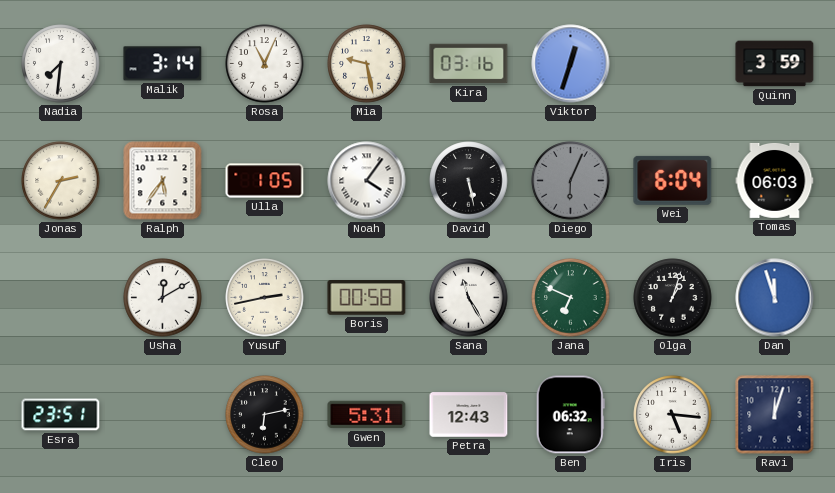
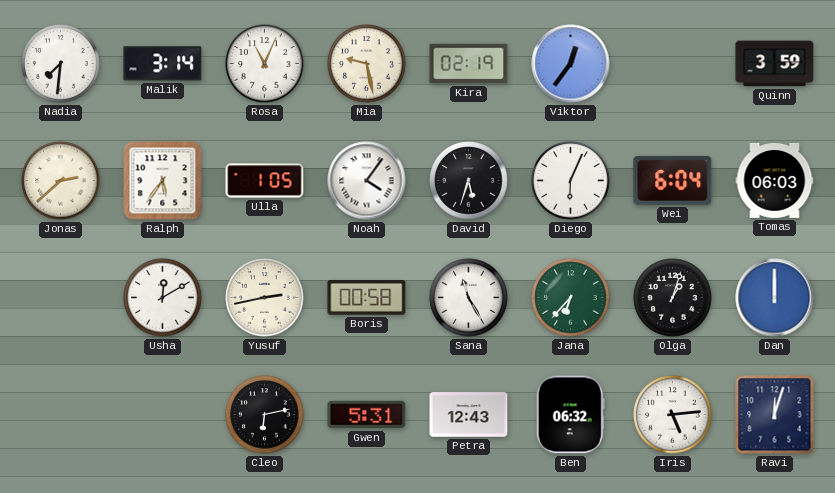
Kira: 03:16 -> 02:19
Viktor: 12:33 -> 12:36
Jonas: 2:35 -> 2:38
David: 5:28 -> 5:33
Diego dial: grey -> white
Jana: 6:49 -> 6:37
Dan: 11:57 -> 12:00
Esra: 23:51 -> none
Iris: 5:16 -> 5:14
